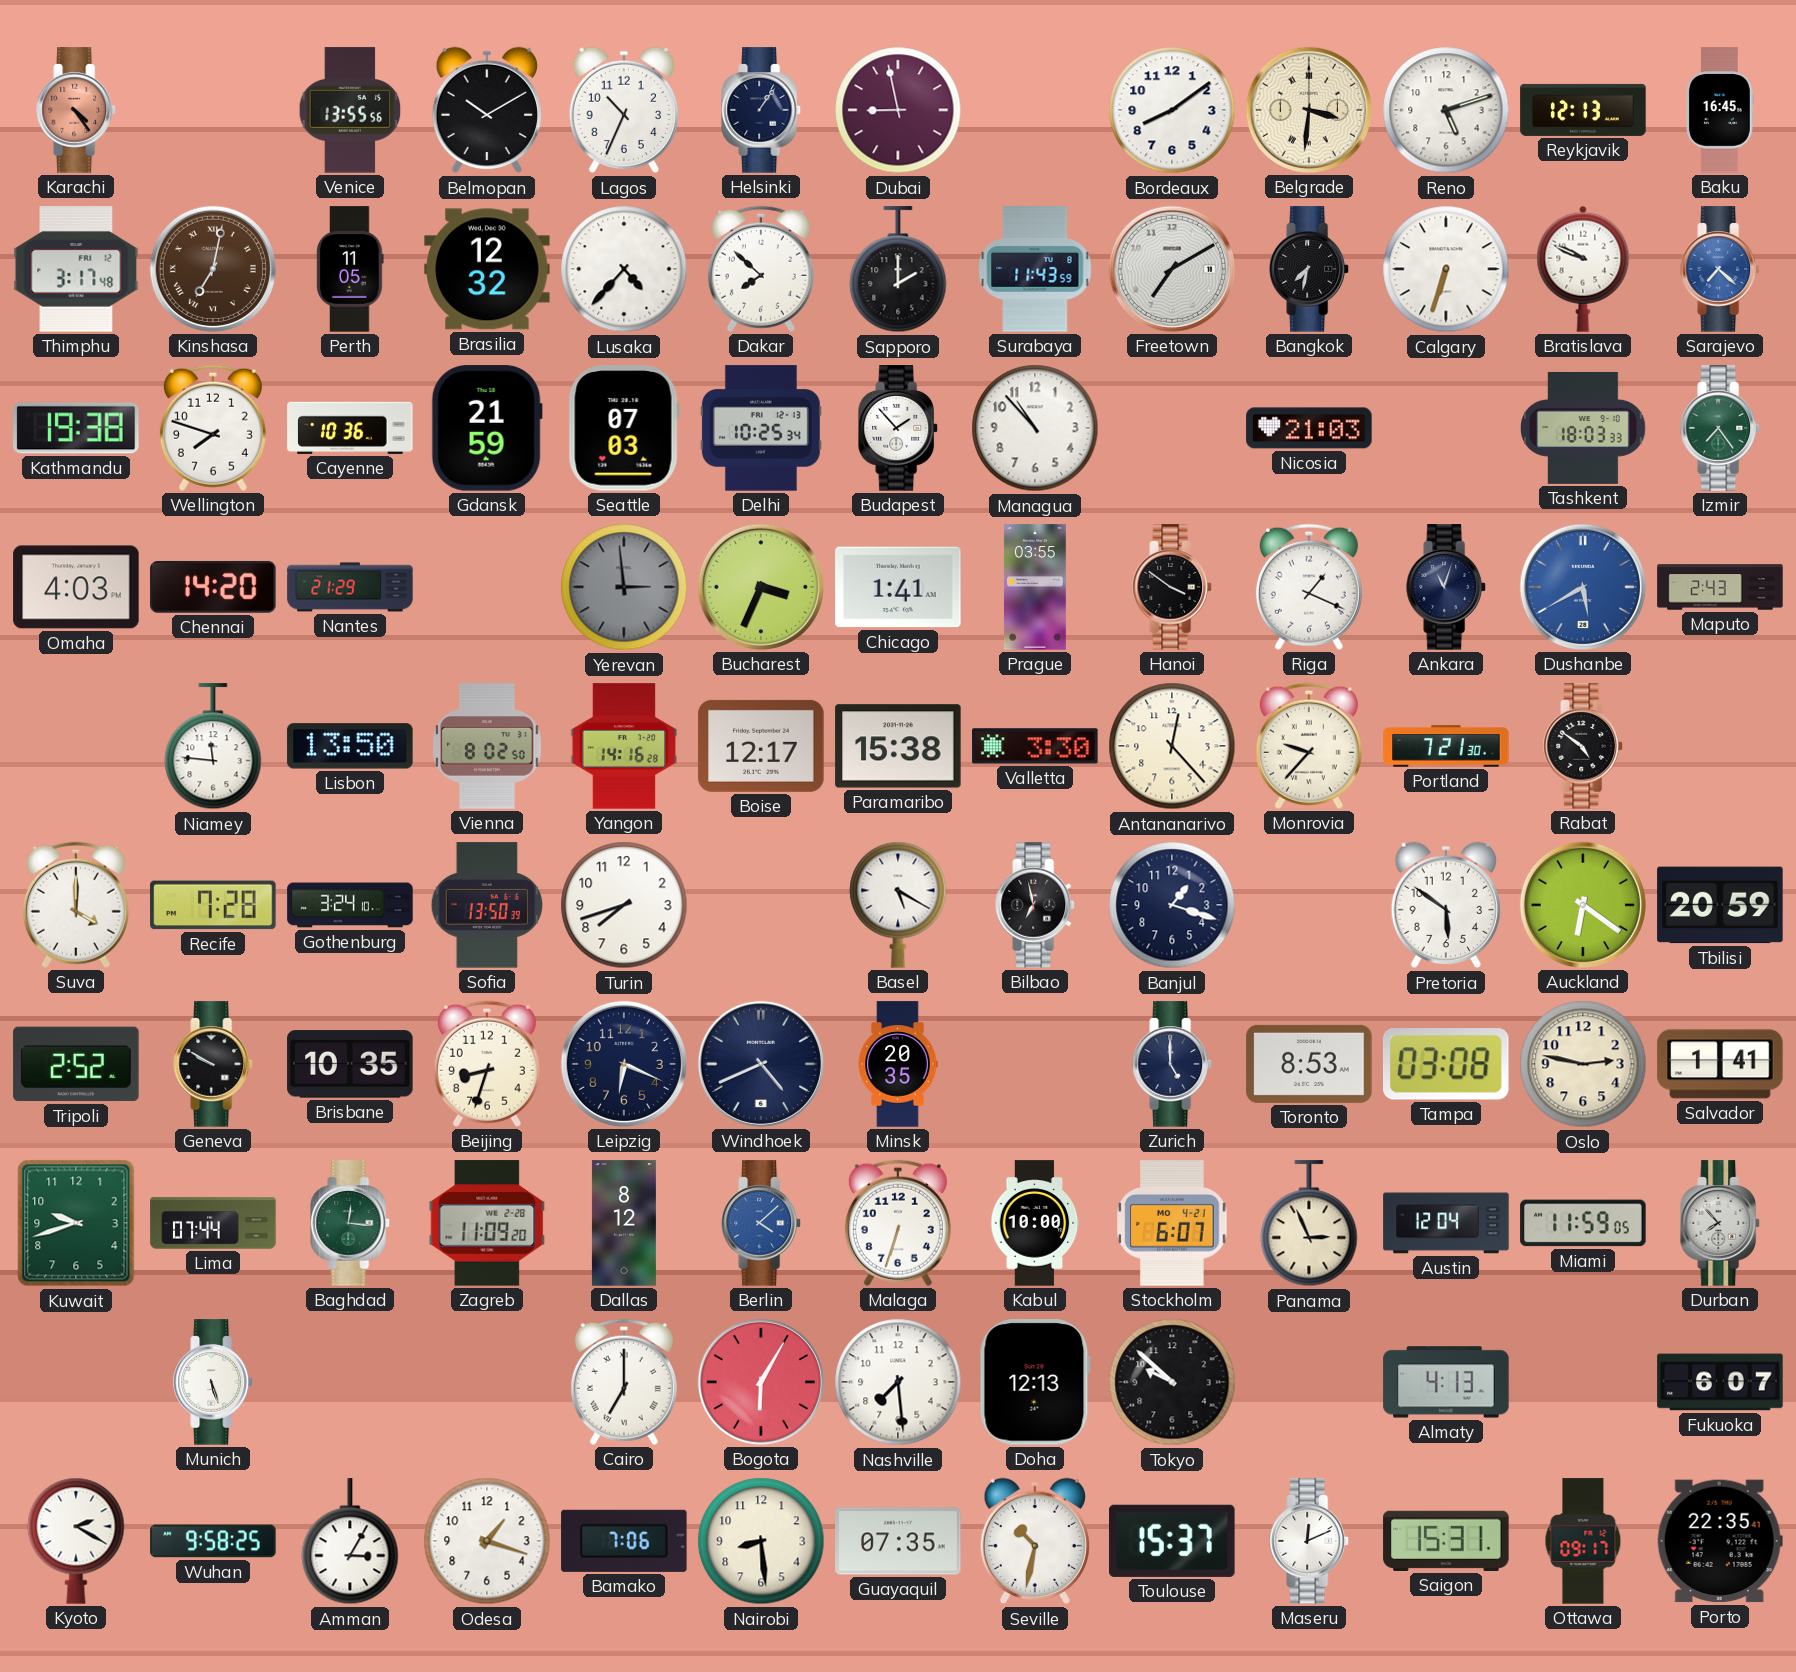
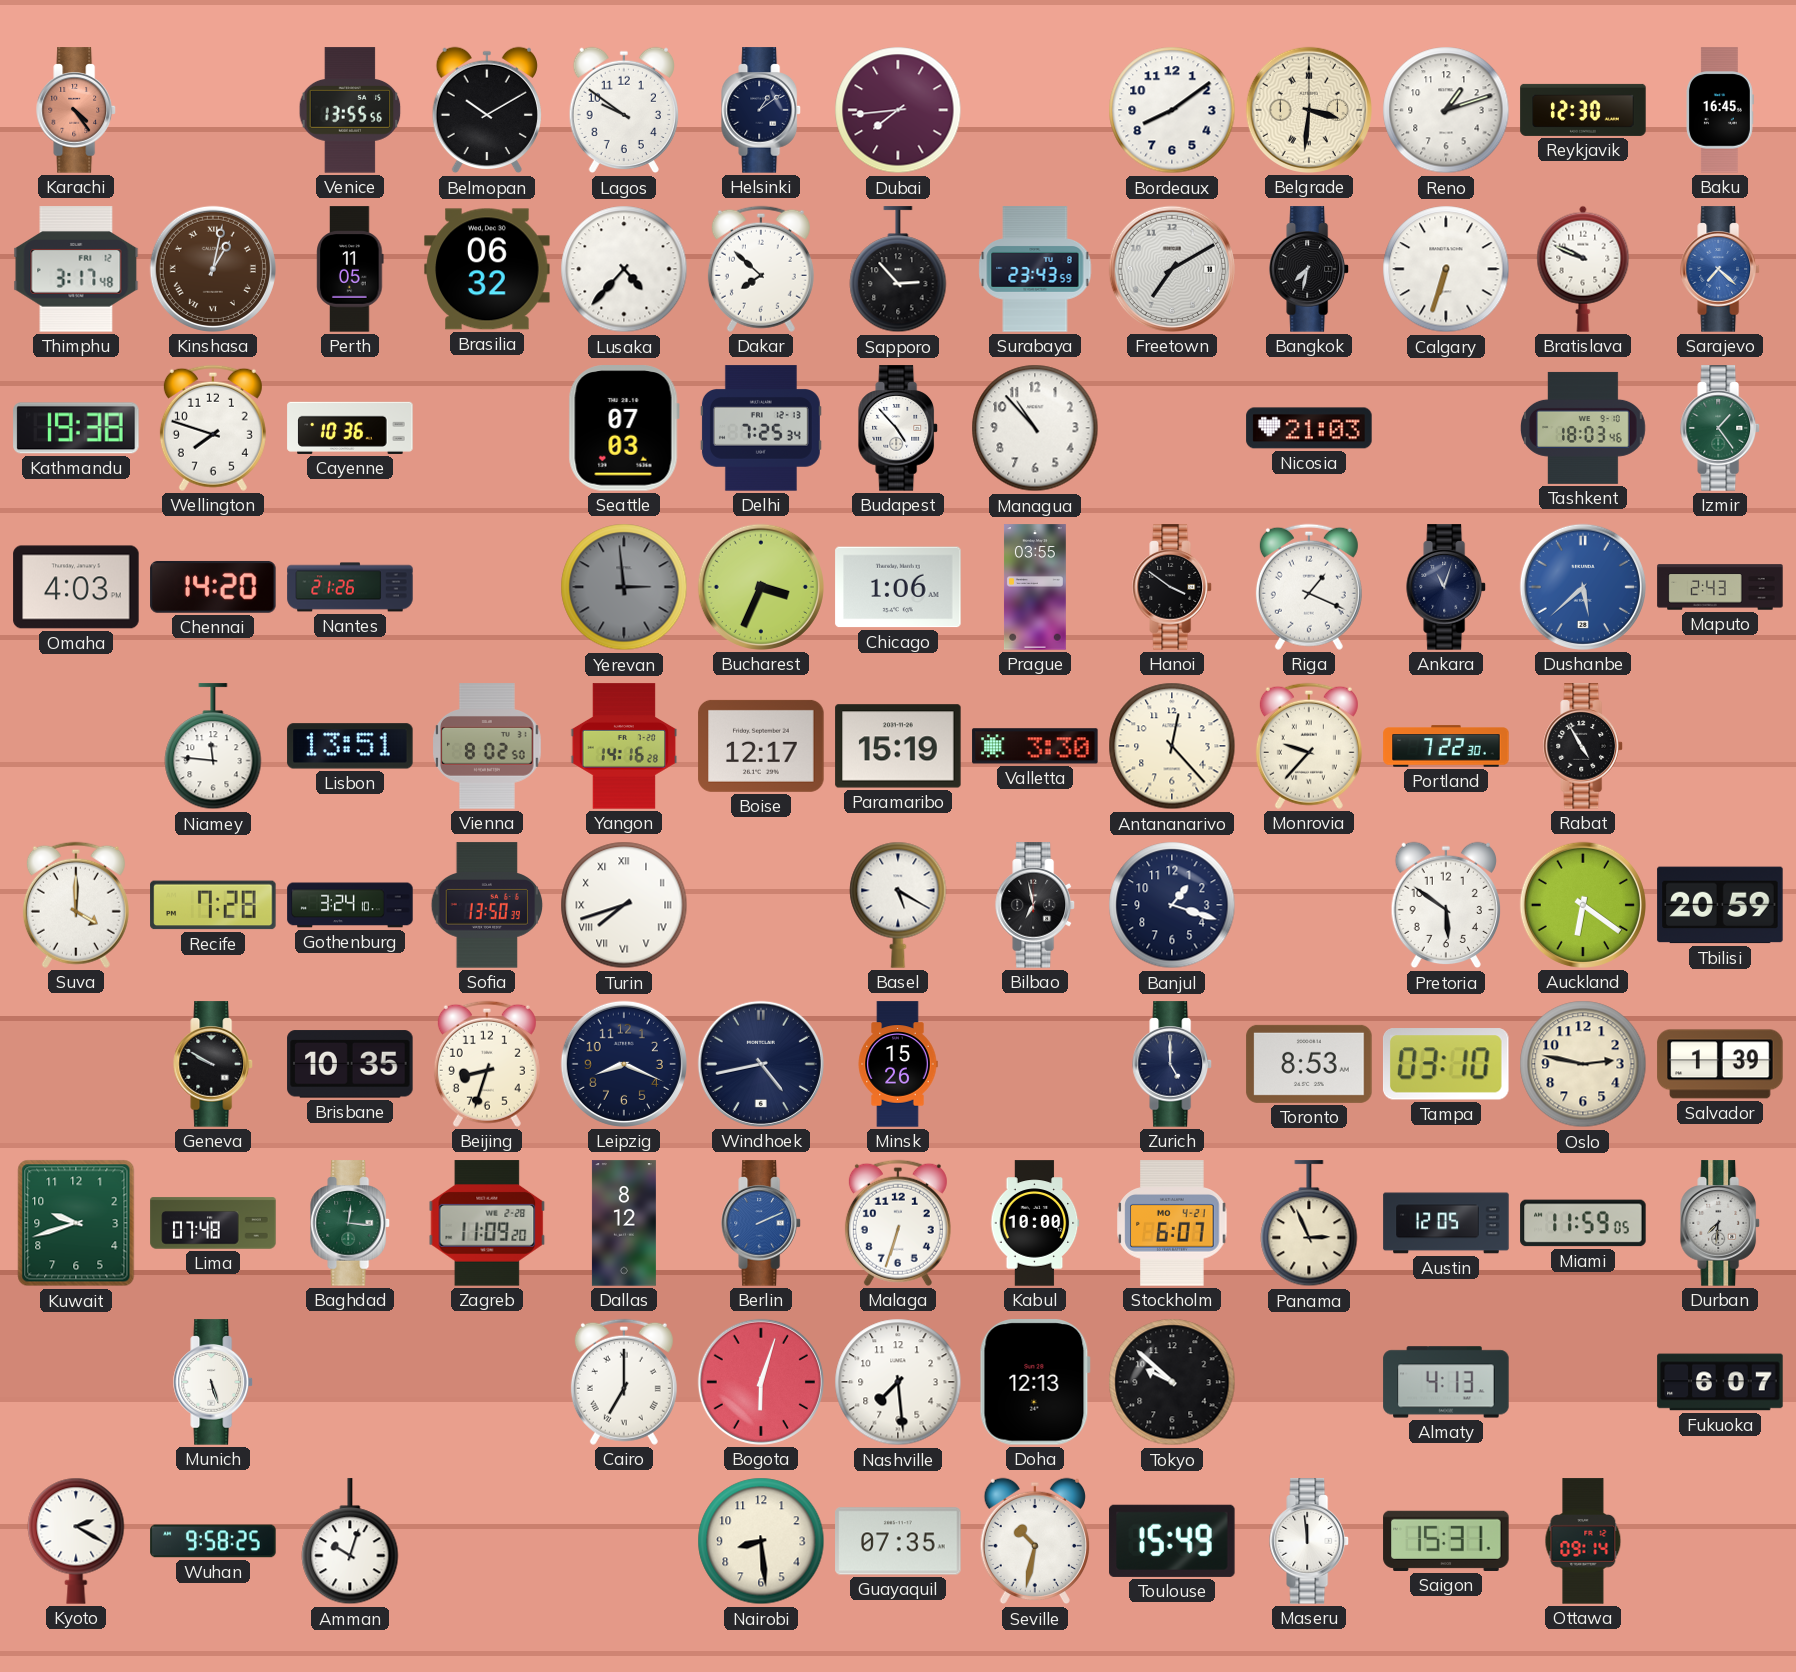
Lagos: 10:34 -> 9:51
Helsinki: 1:06 -> 1:09
Dubai: 8:58 -> 7:44
Reno: 5:12 -> 1:12
Reykjavik: 12:13 -> 12:30
Kinshasa: 7:02 -> 1:02
Brasilia: 12:32 -> 06:32
Sapporo: 2:00 -> 2:53
Surabaya: 11:43 -> 23:43
Gdansk: 21:59 -> none
Delhi: 10:25 -> 7:25
Budapest: 1:53 -> 4:53
Tashkent: 18:03:33 -> 18:03:46
Izmir: 7:24 -> 1:24
Nantes: 21:29 -> 21:26
Chicago: 1:41 -> 1:06
Dushanbe: 5:40 -> 5:38
Lisbon: 13:50 -> 13:51
Paramaribo: 15:38 -> 15:19
Portland: 7:21 -> 7:22
Rabat: 4:51 -> 4:55
Turin numerals: Arabic -> Roman
Tripoli: 2:52 -> none
Leipzig: 6:19 -> 8:19
Windhoek: 4:41 -> 4:43
Minsk: 20:35 -> 15:26
Tampa: 03:08 -> 03:10
Salvador: 1:41 -> 1:39
Lima: 07:44 -> 07:48
Berlin: 4:08 -> 2:11
Austin: 12:04 -> 12:05
Durban: 7:53 -> 7:31
Bogota: 6:05 -> 6:03
Amman: 3:05 -> 10:03
Odesa: 1:18 -> none
Bamako: 7:06 -> none
Toulouse: 15:37 -> 15:49
Maseru: 12:11 -> 11:59
Ottawa: 09:17 -> 09:14
Porto: 22:35 -> none
